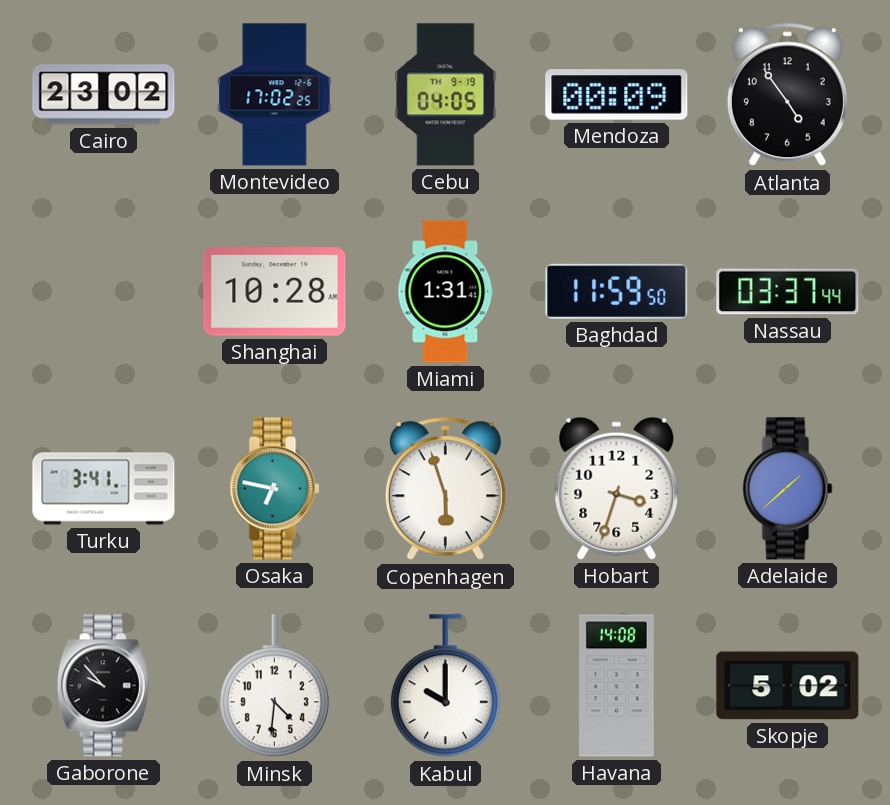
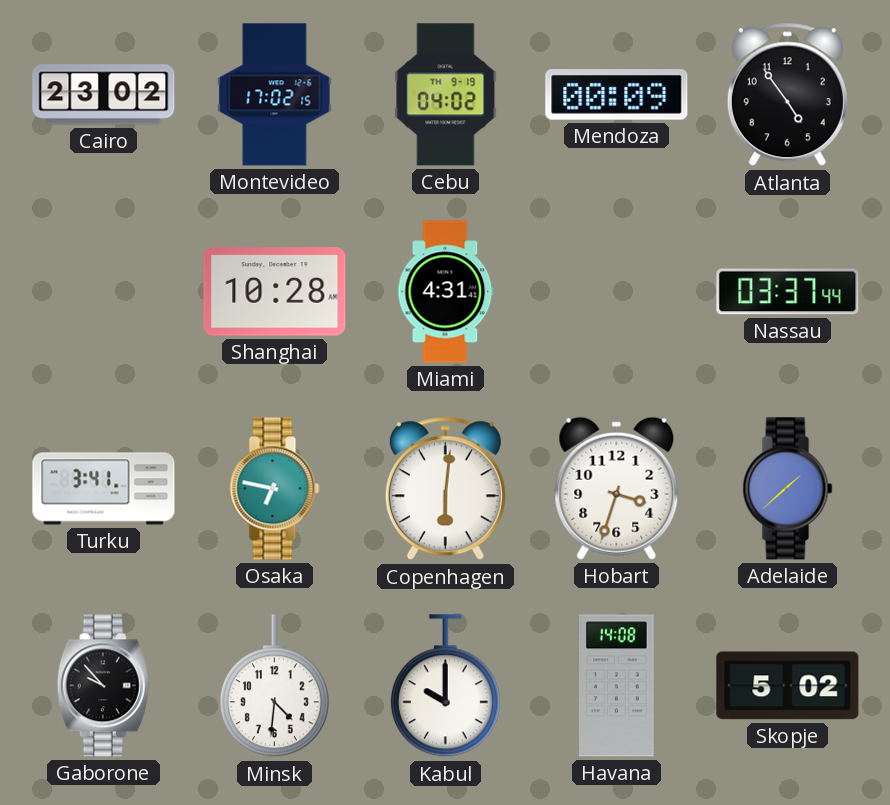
Montevideo: 17:02:25 -> 17:02:15
Cebu: 04:05 -> 04:02
Miami: 1:31 -> 4:31
Baghdad: 11:59 -> none
Copenhagen: 5:57 -> 6:01
